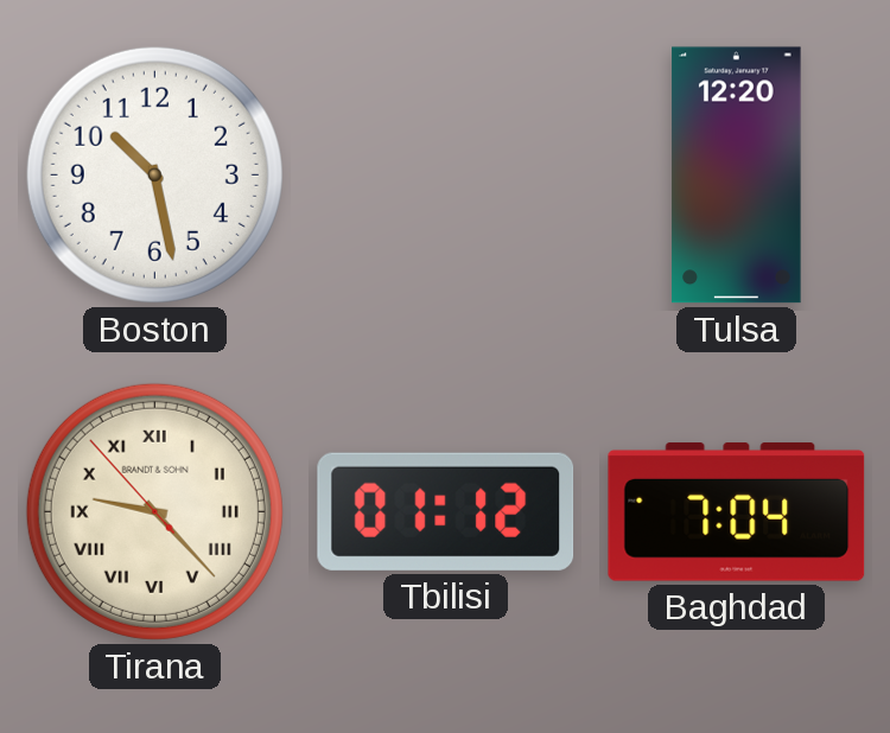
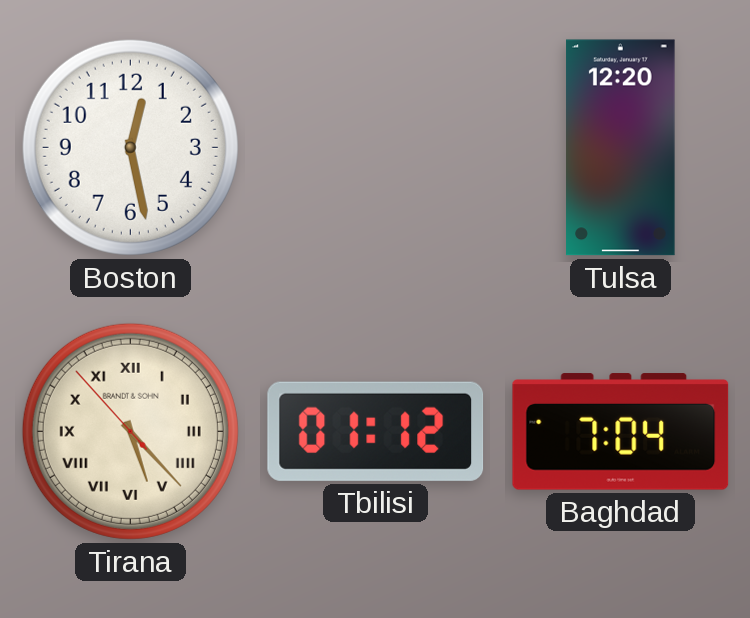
Boston: 10:28 -> 12:28
Tirana: 9:22 -> 5:22
